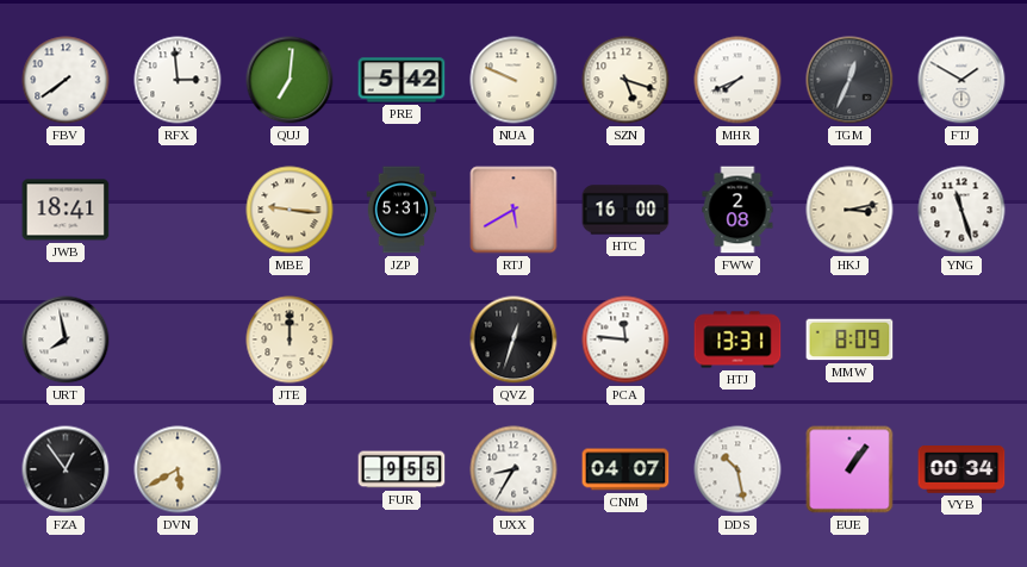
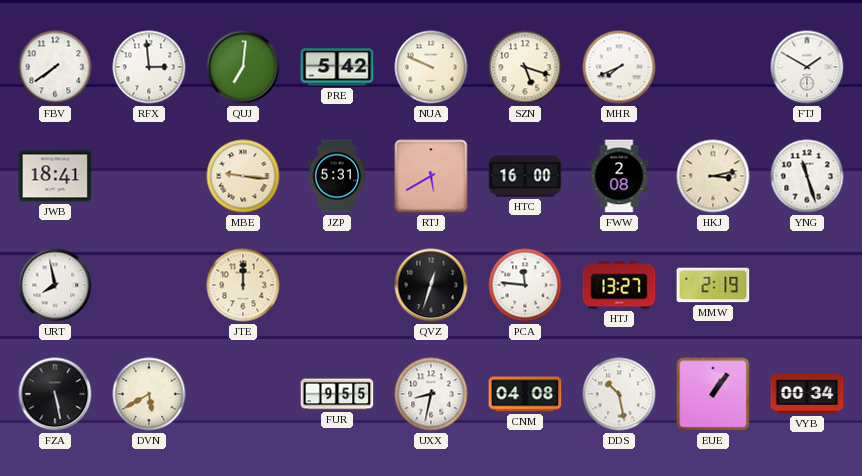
TGM: 12:34 -> none
HTJ: 13:31 -> 13:27
MMW: 8:09 -> 2:19
FZA: 12:54 -> 5:28
UXX: 8:35 -> 8:32
CNM: 04:07 -> 04:08
